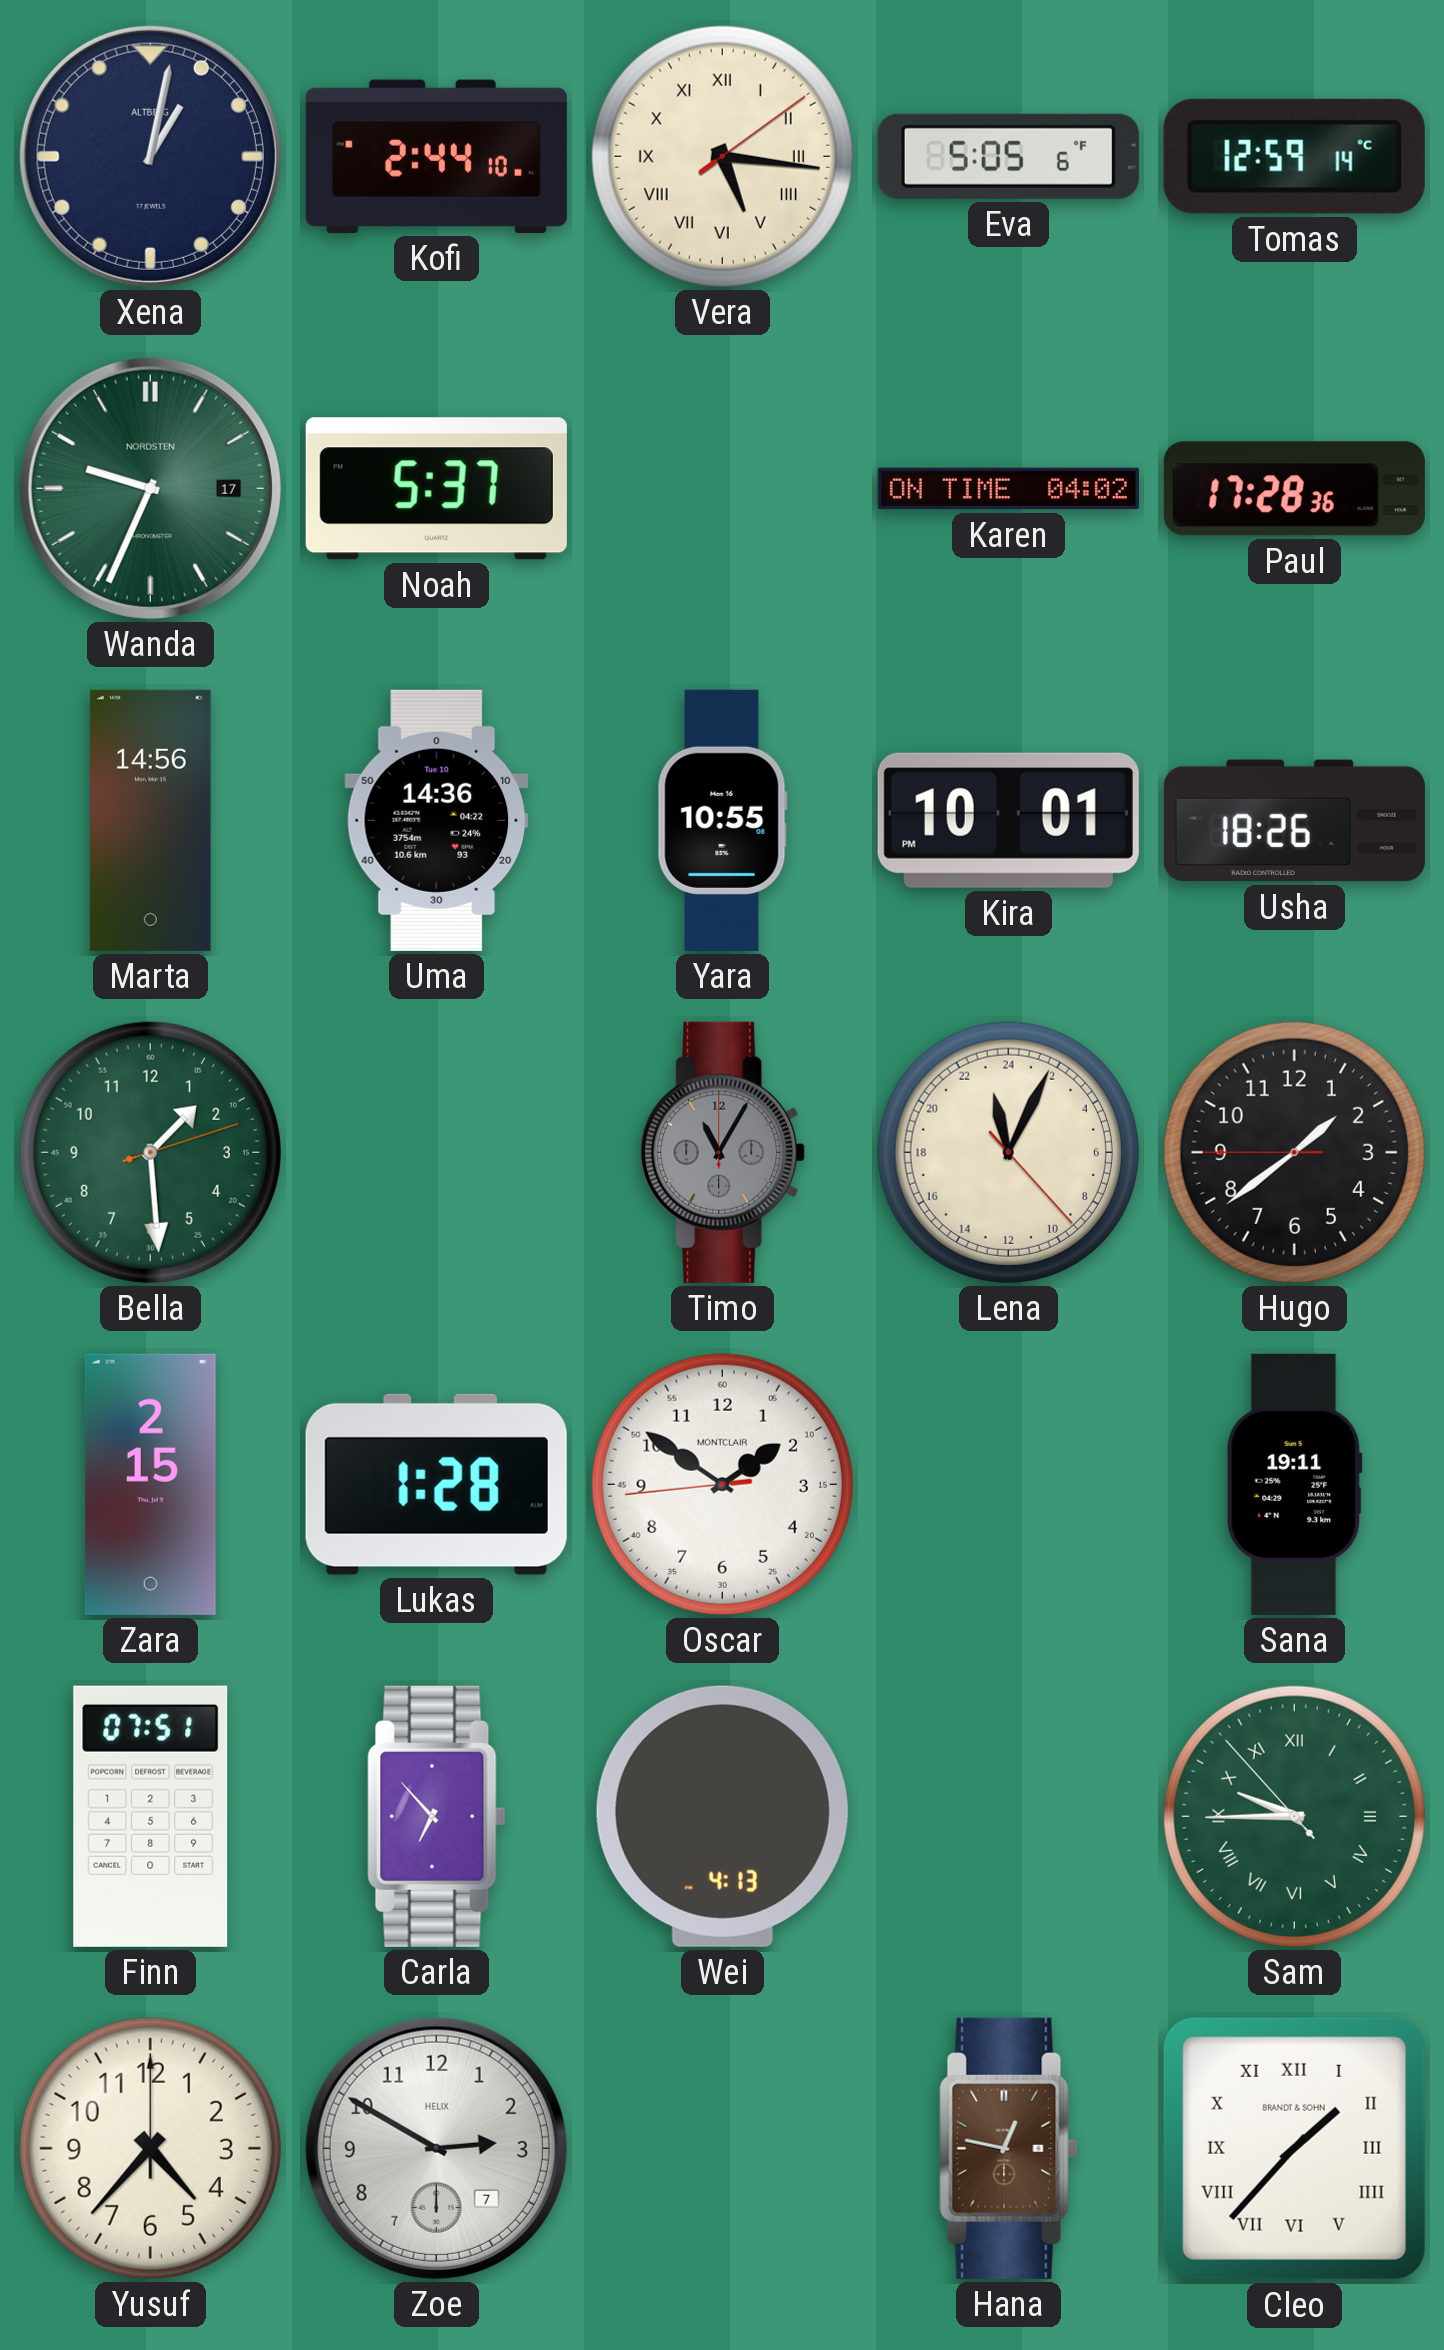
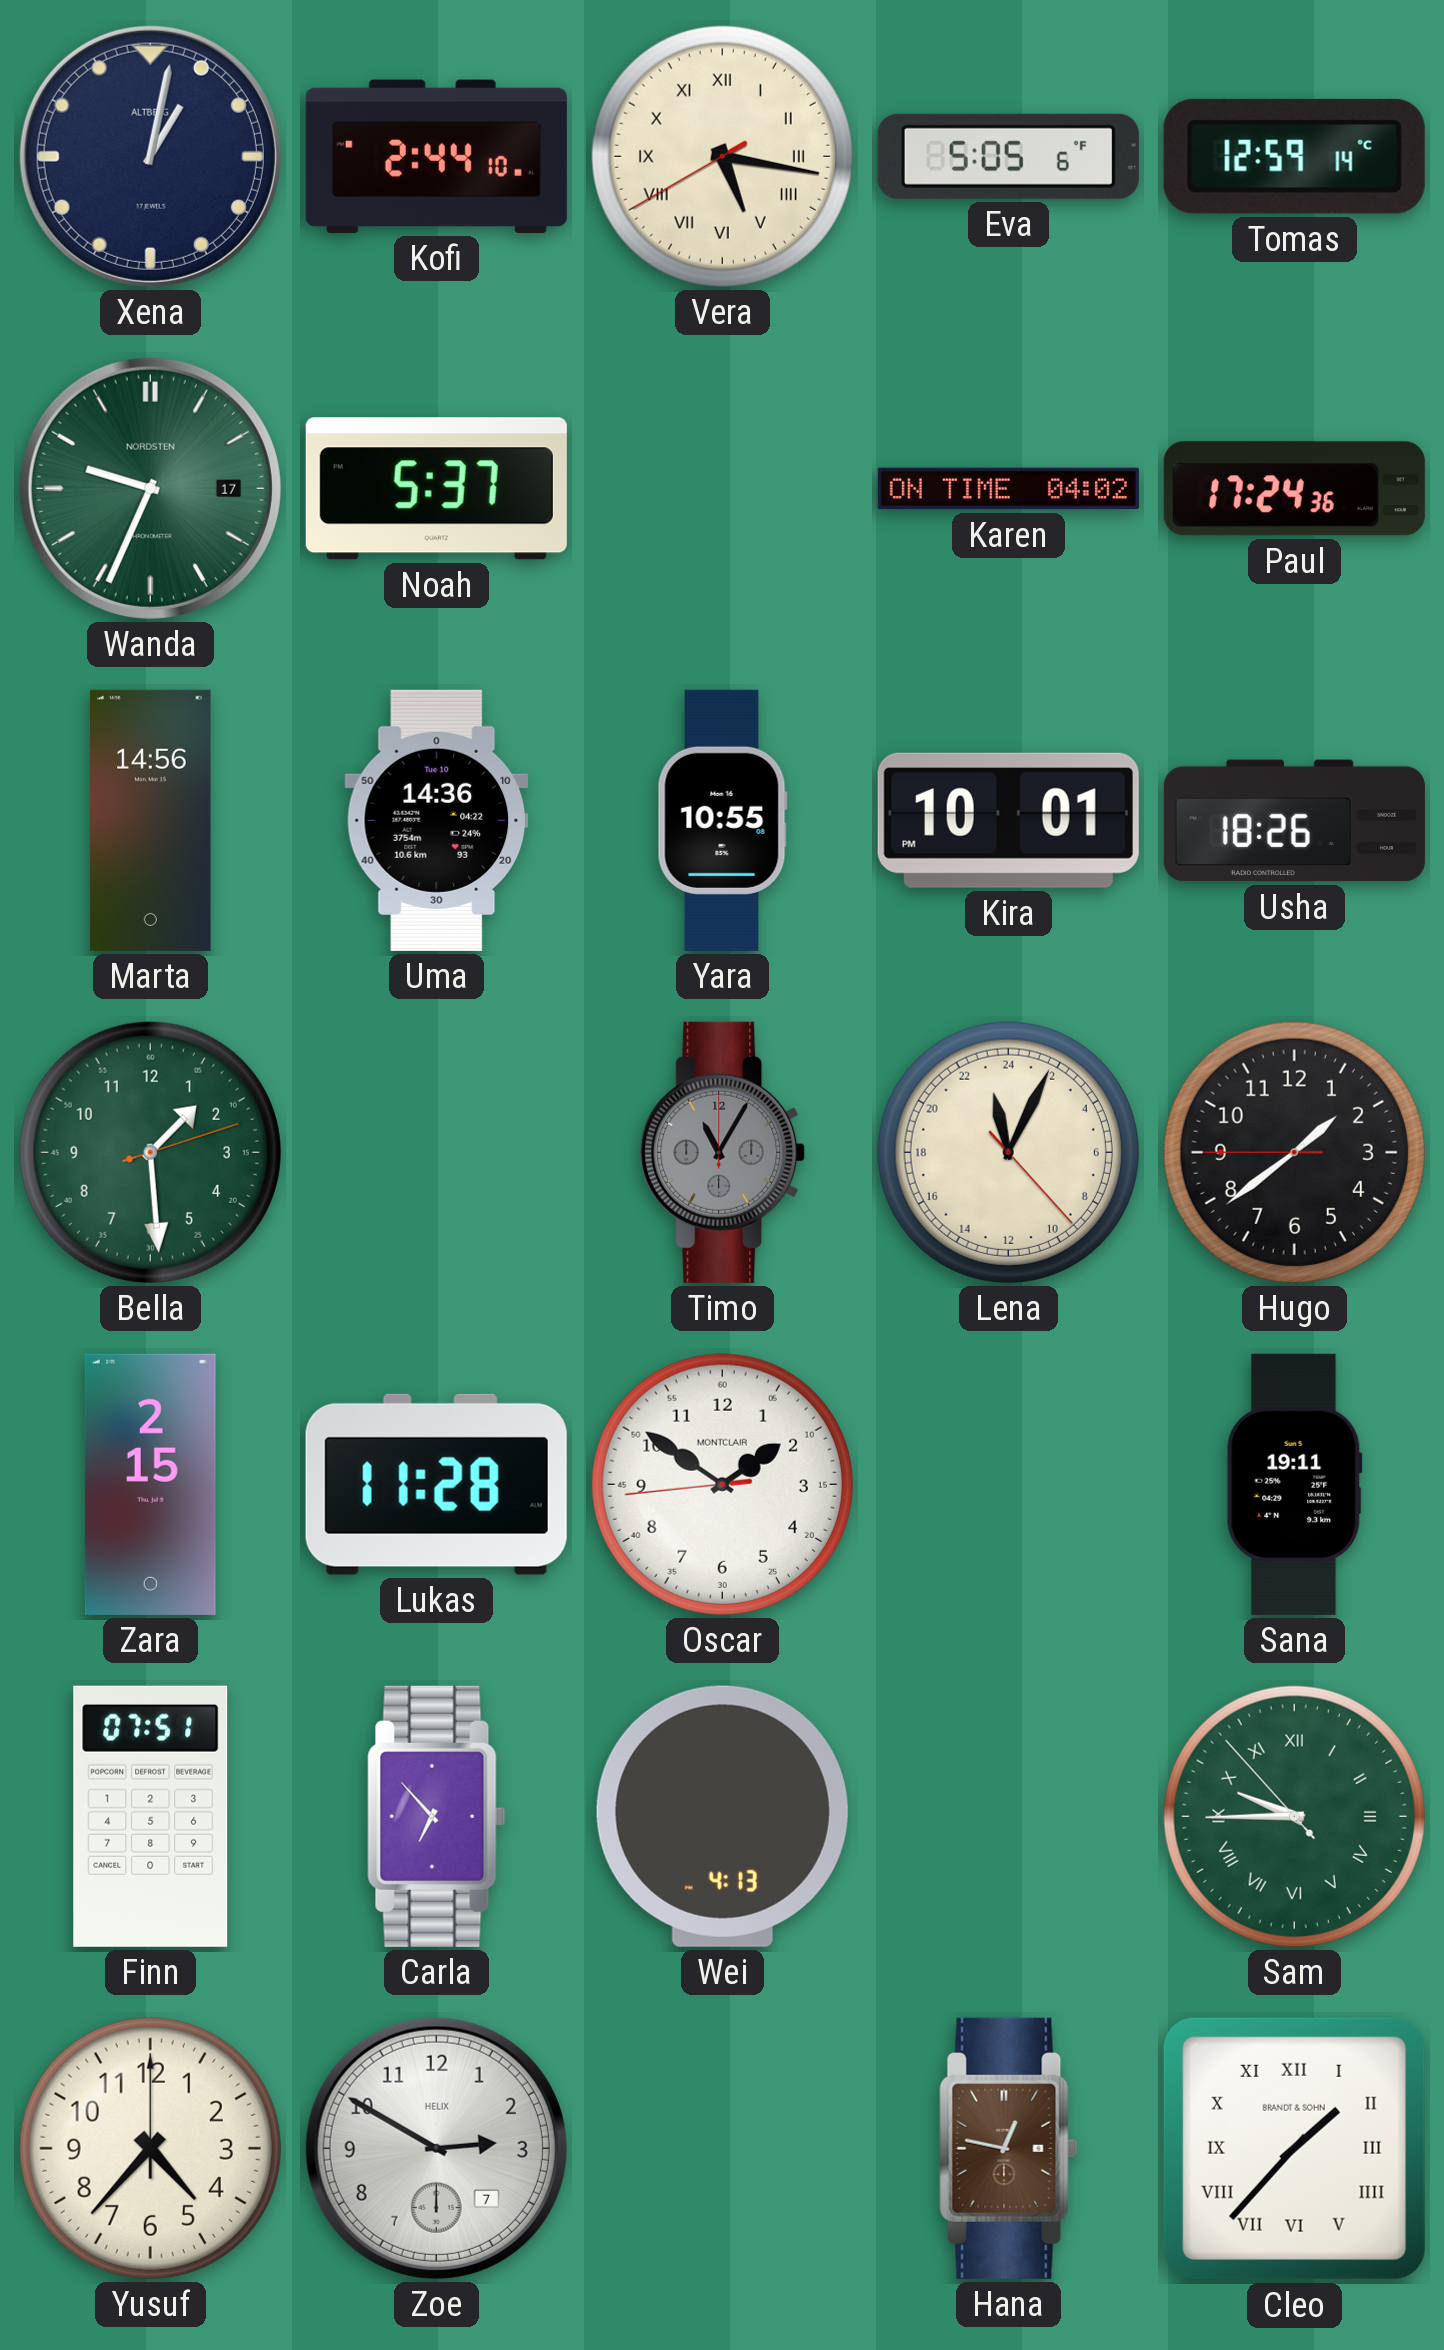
Vera: 5:16:09 -> 5:16:40
Paul: 17:28 -> 17:24
Lukas: 1:28 -> 11:28
